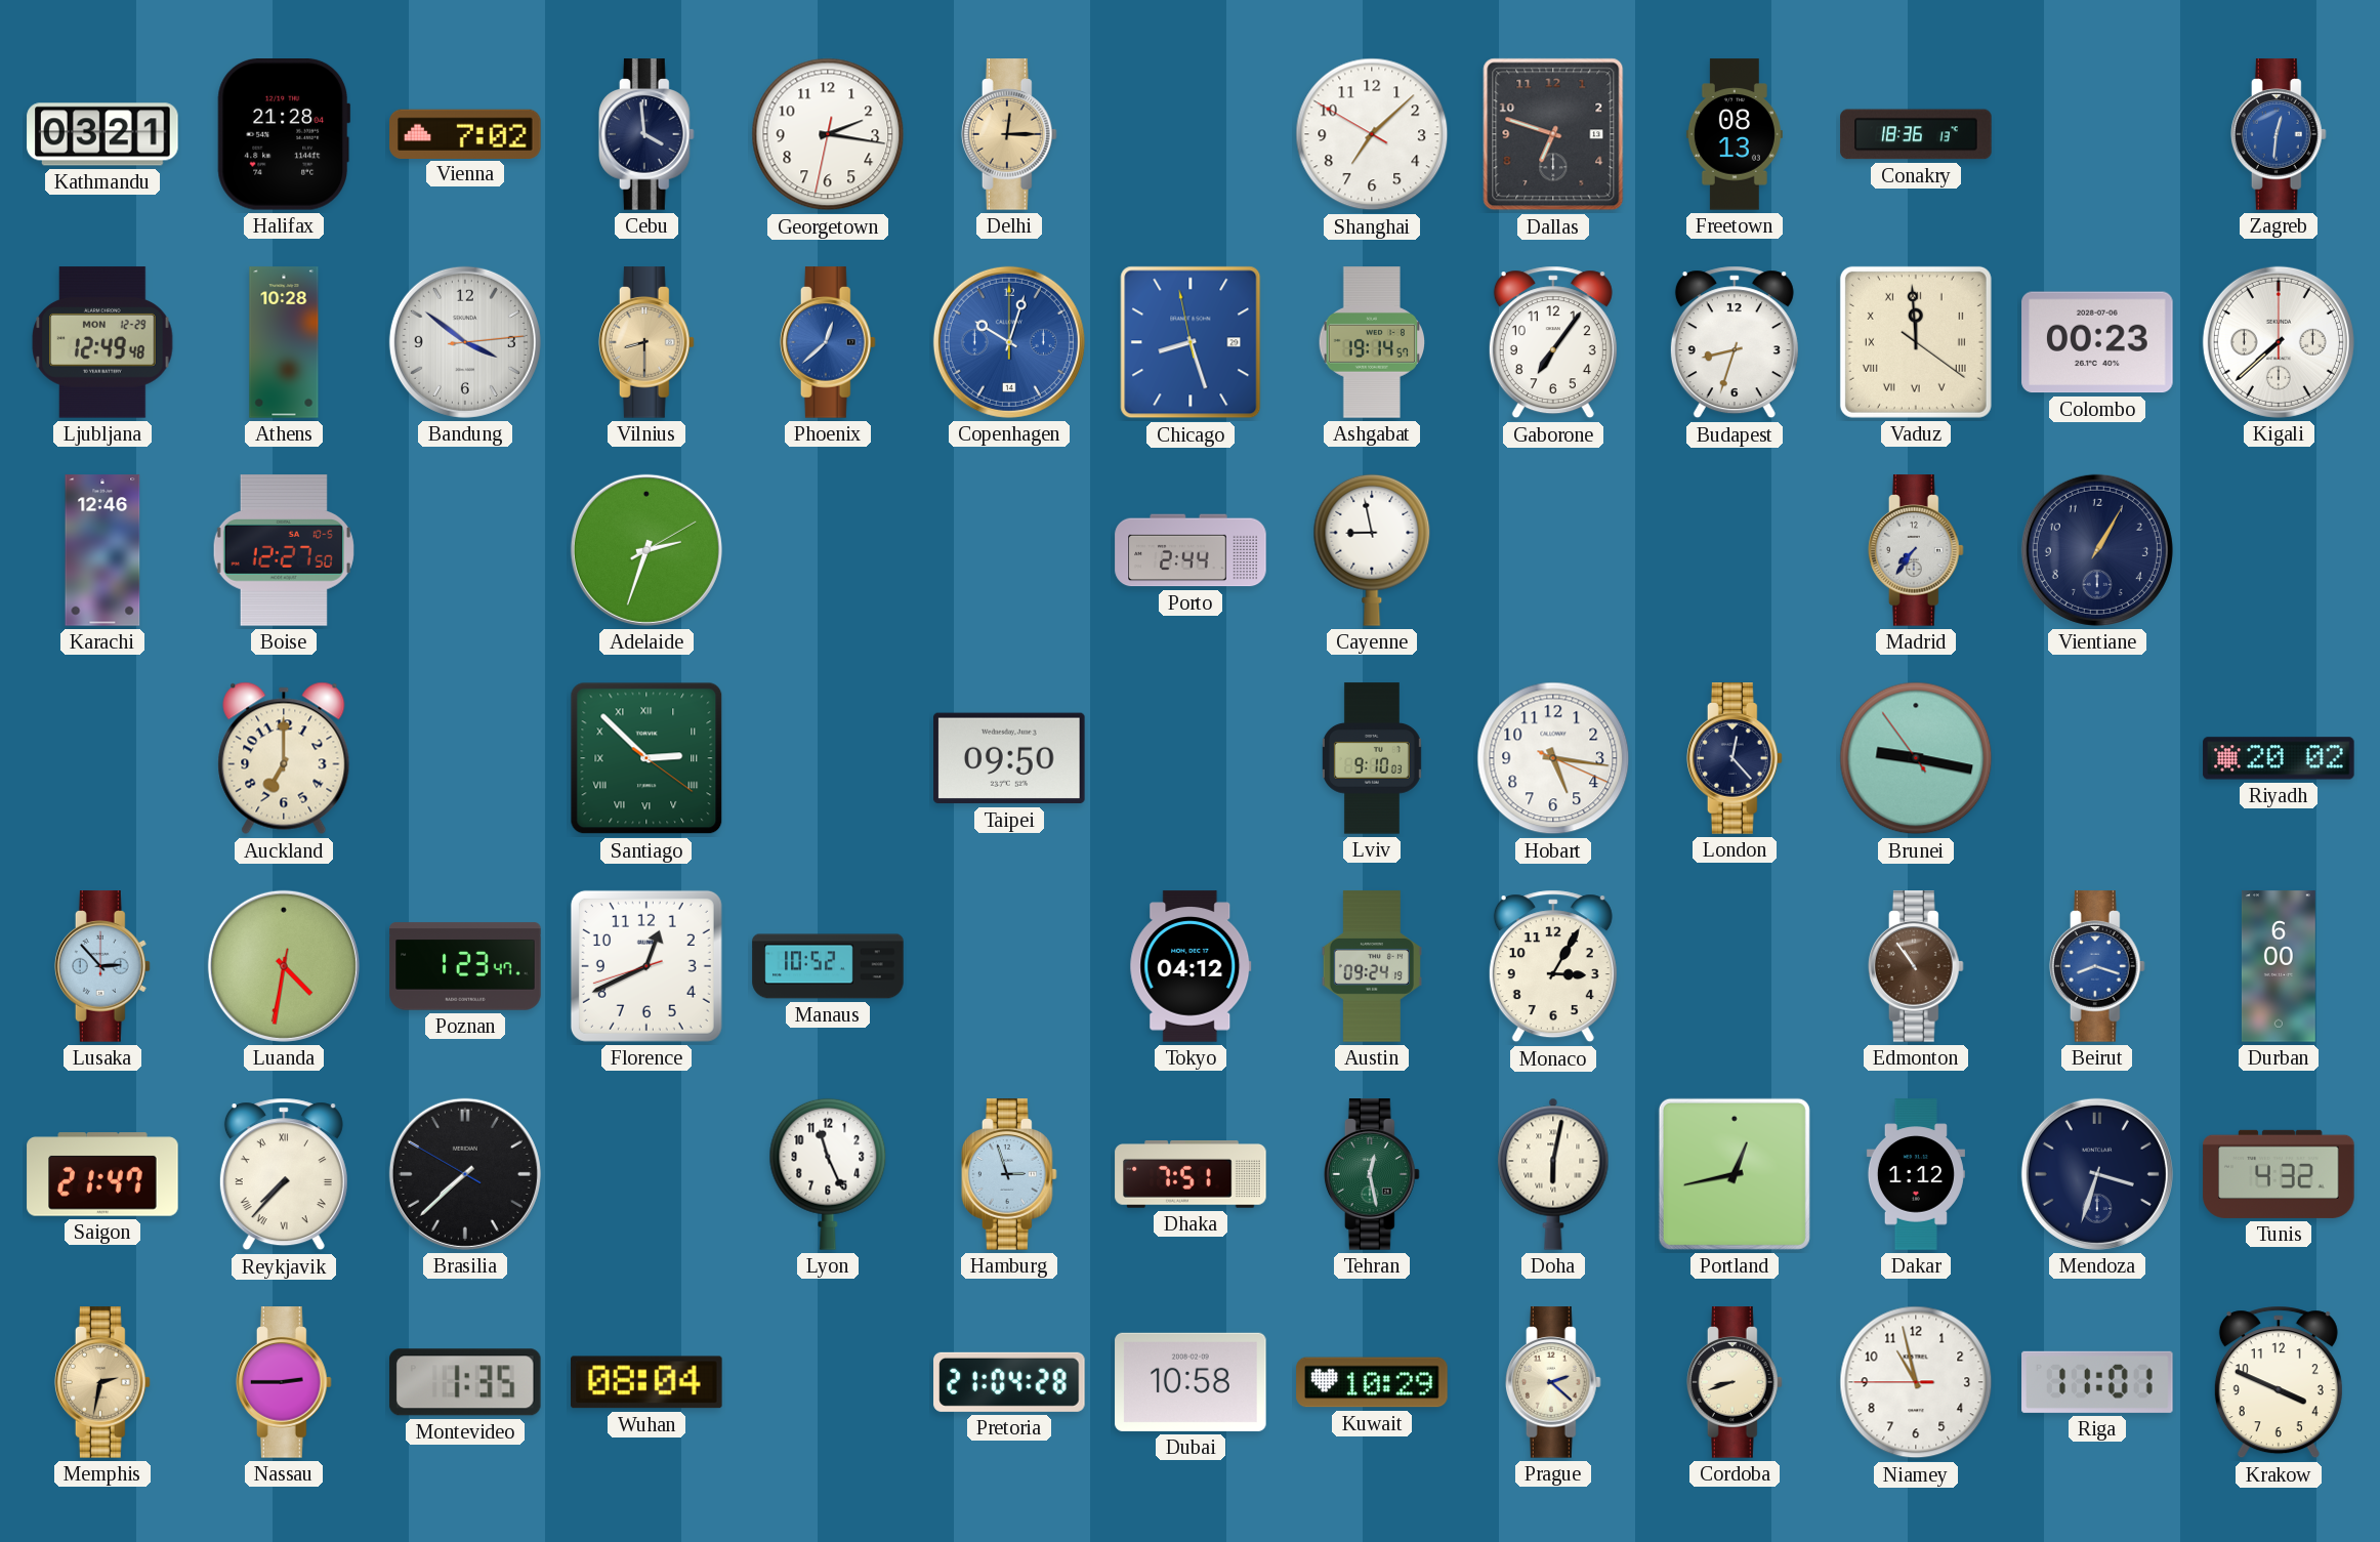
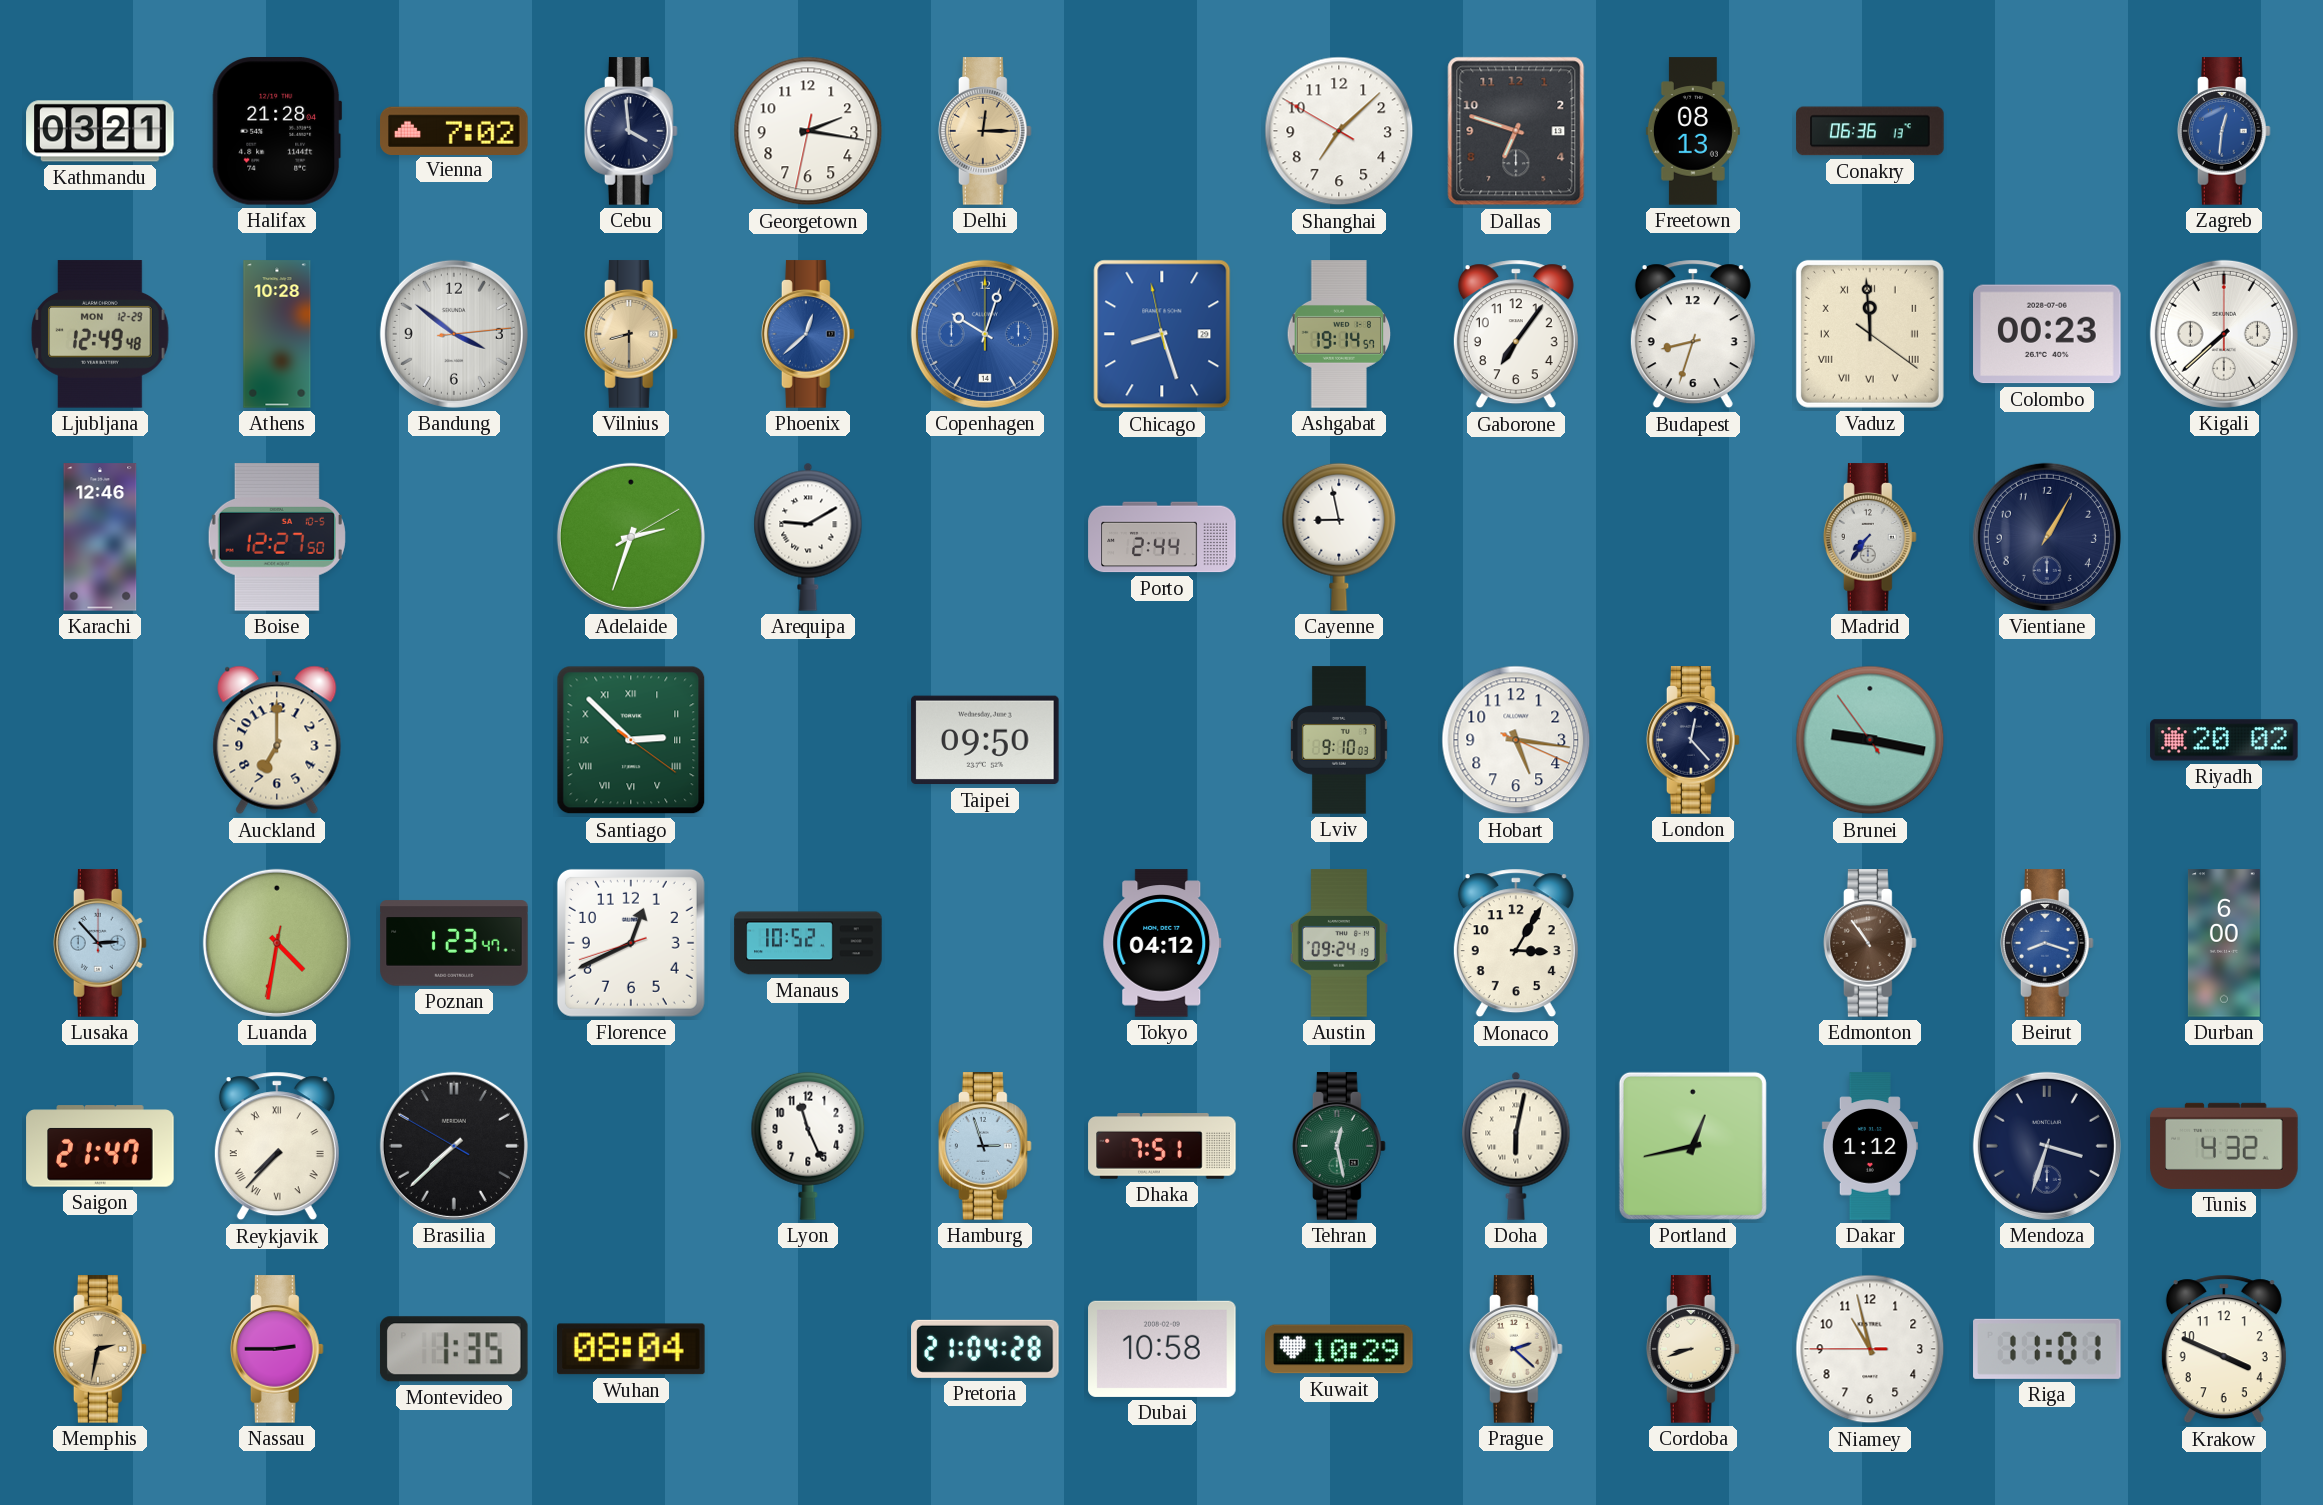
Conakry: 18:36 -> 06:36
Arequipa: none -> 9:10
